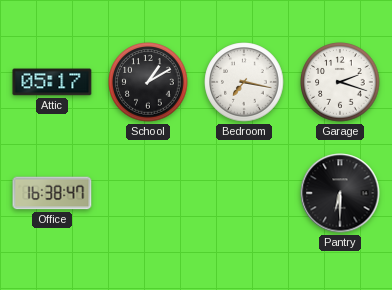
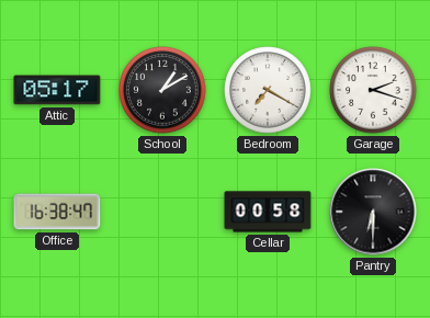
Bedroom: 7:17 -> 7:20
Cellar: none -> 00:58
